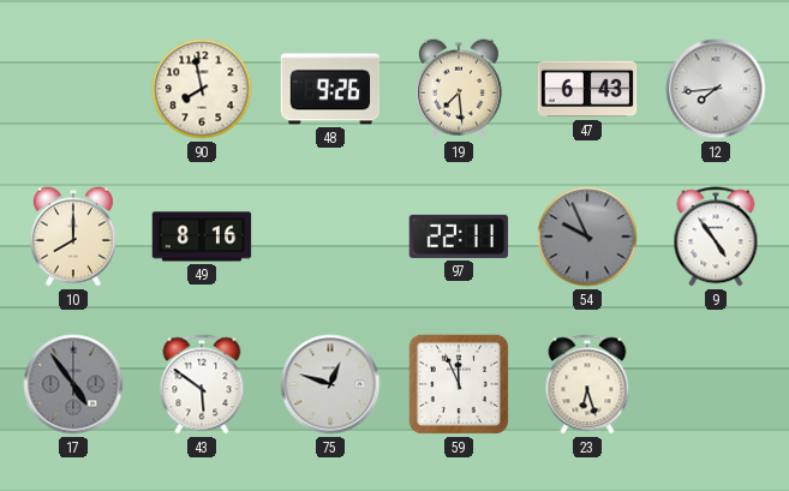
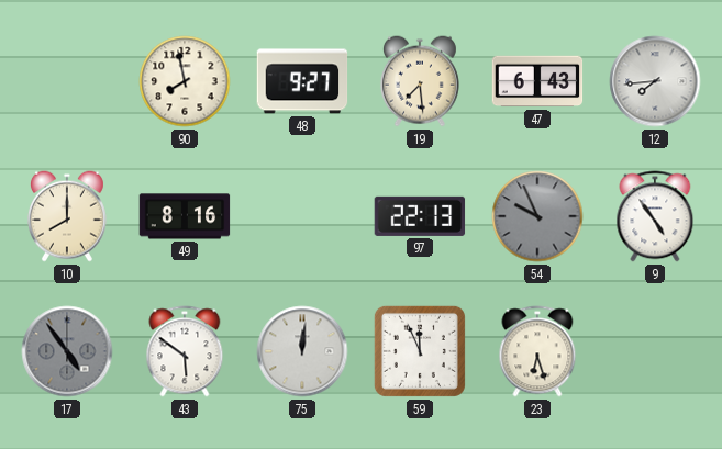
48: 9:26 -> 9:27
97: 22:11 -> 22:13
75: 12:48 -> 12:01
